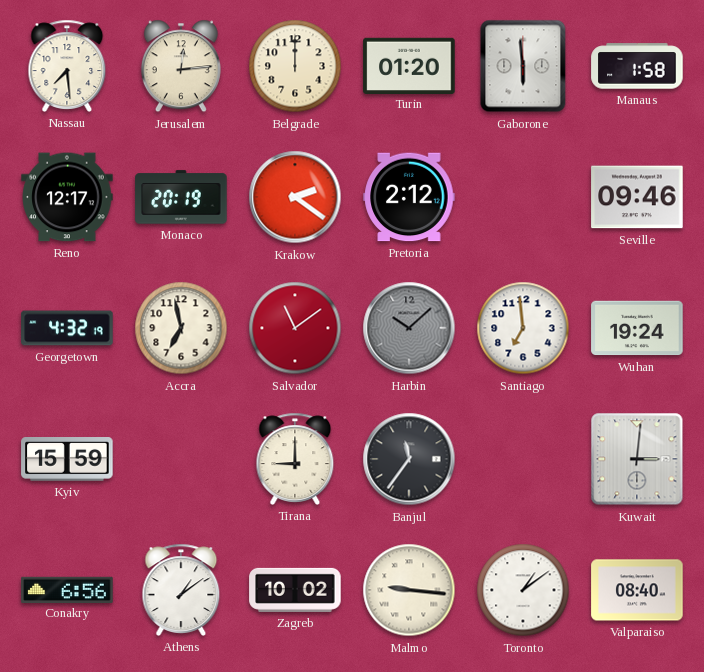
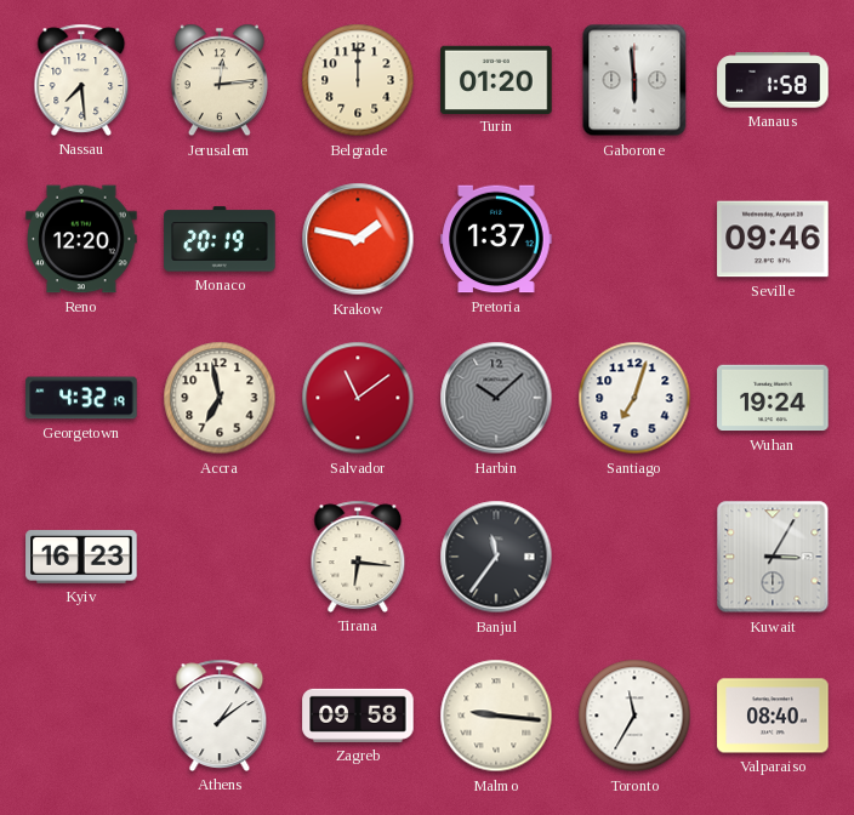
Reno: 12:17 -> 12:20
Krakow: 2:21 -> 1:47
Pretoria: 2:12 -> 1:37
Santiago: 6:59 -> 7:03
Kyiv: 15:59 -> 16:23
Tirana: 9:00 -> 6:16
Kuwait: 3:01 -> 3:05
Conakry: 6:56 -> none
Zagreb: 10:02 -> 09:58
Toronto: 1:09 -> 11:35
